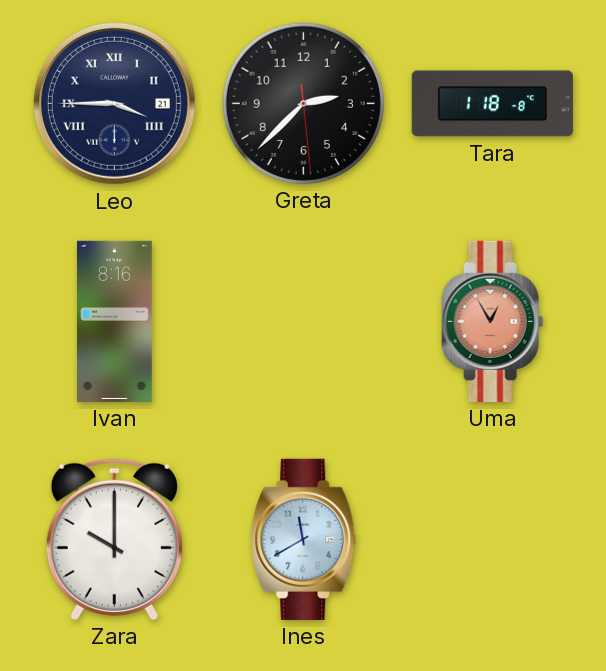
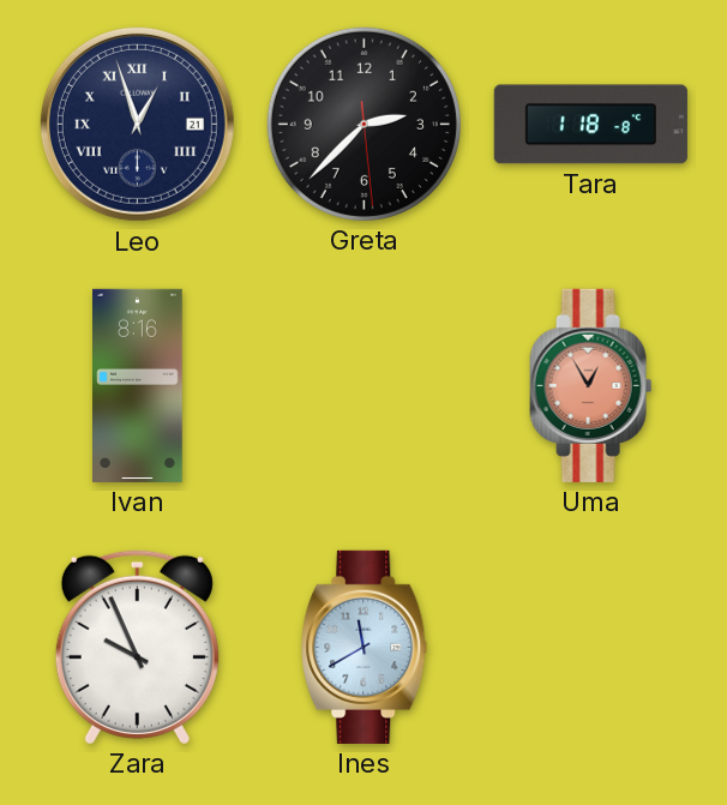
Leo: 3:45 -> 12:57
Zara: 10:00 -> 9:56
